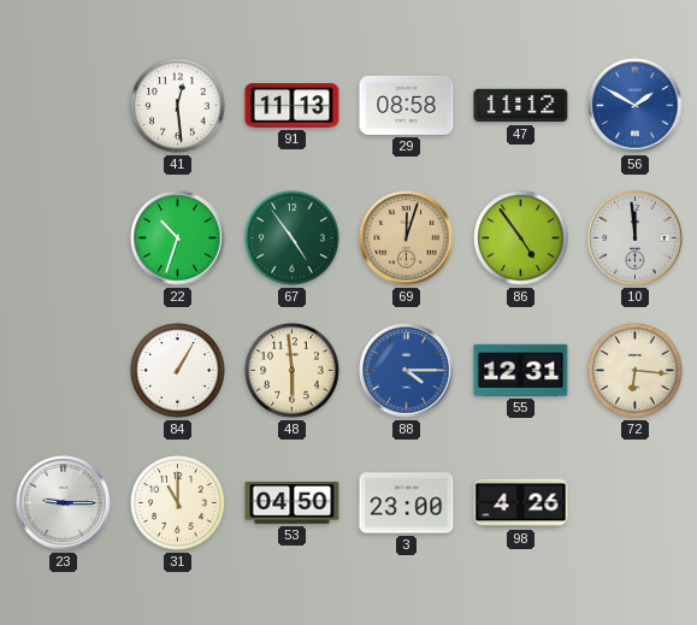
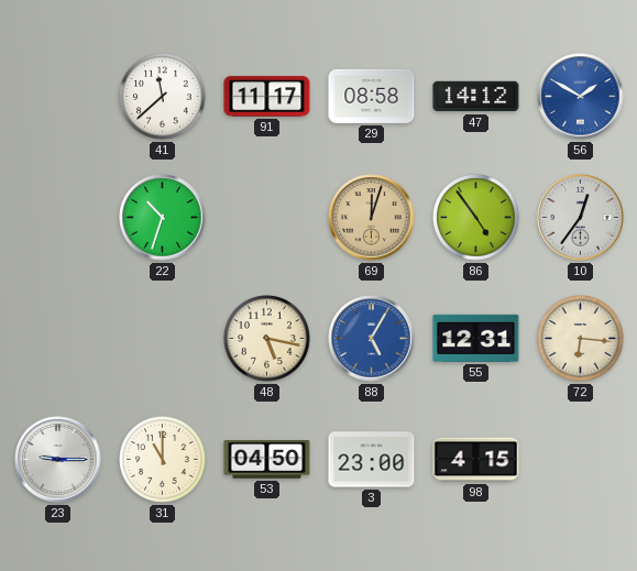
41: 12:29 -> 11:38
91: 11:13 -> 11:17
47: 11:12 -> 14:12
67: 4:54 -> none
10: 11:59 -> 12:36
84: 1:05 -> none
48: 5:59 -> 5:17
88: 4:15 -> 5:05
98: 4:26 -> 4:15
